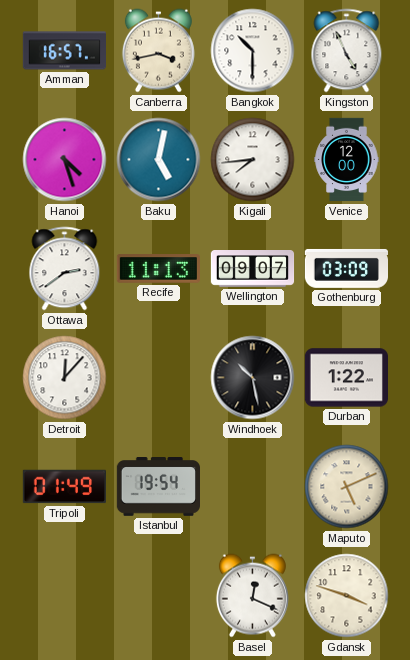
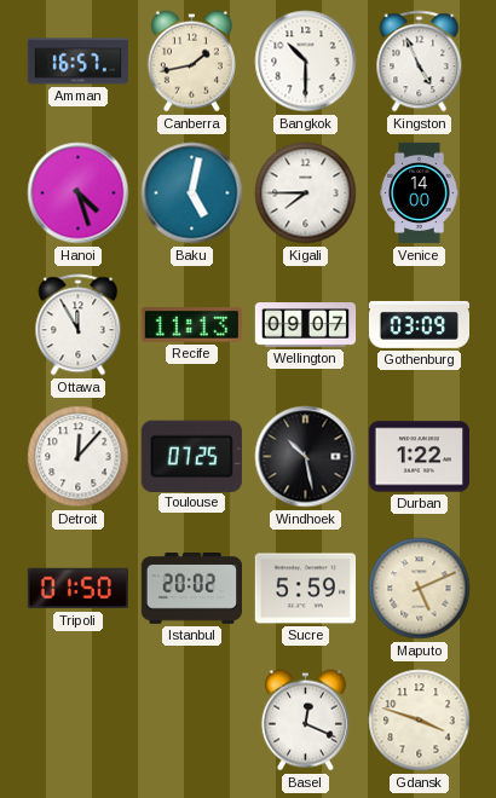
Canberra: 3:43 -> 1:43
Kigali: 7:44 -> 7:45
Venice: 12:00 -> 14:00
Ottawa: 2:39 -> 11:55
Toulouse: none -> 07:25
Tripoli: 01:49 -> 01:50
Istanbul: 19:54 -> 20:02
Sucre: none -> 5:59
